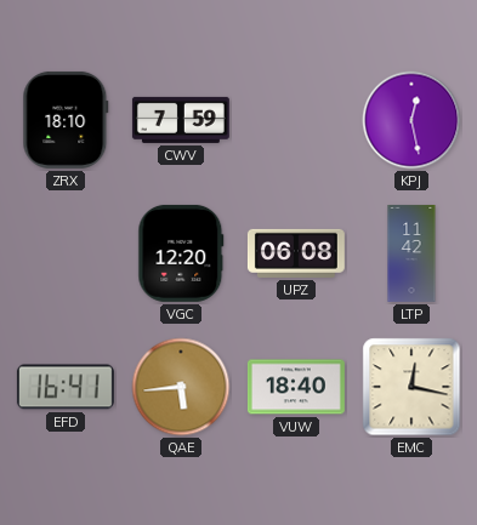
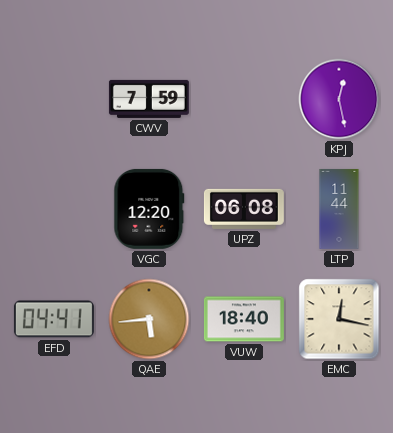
ZRX: 18:10 -> none
LTP: 11:42 -> 11:44
EFD: 16:41 -> 04:41
